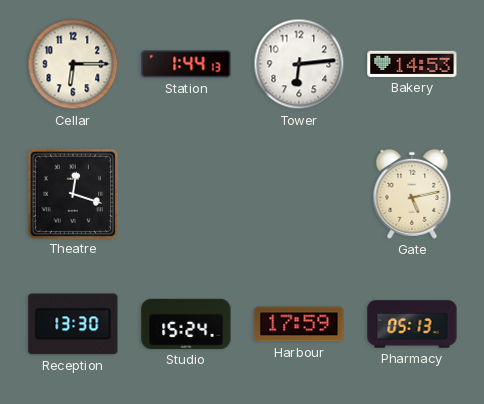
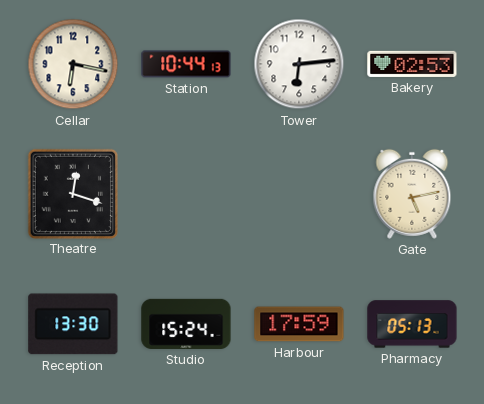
Cellar: 6:15 -> 6:17
Station: 1:44 -> 10:44
Bakery: 14:53 -> 02:53
